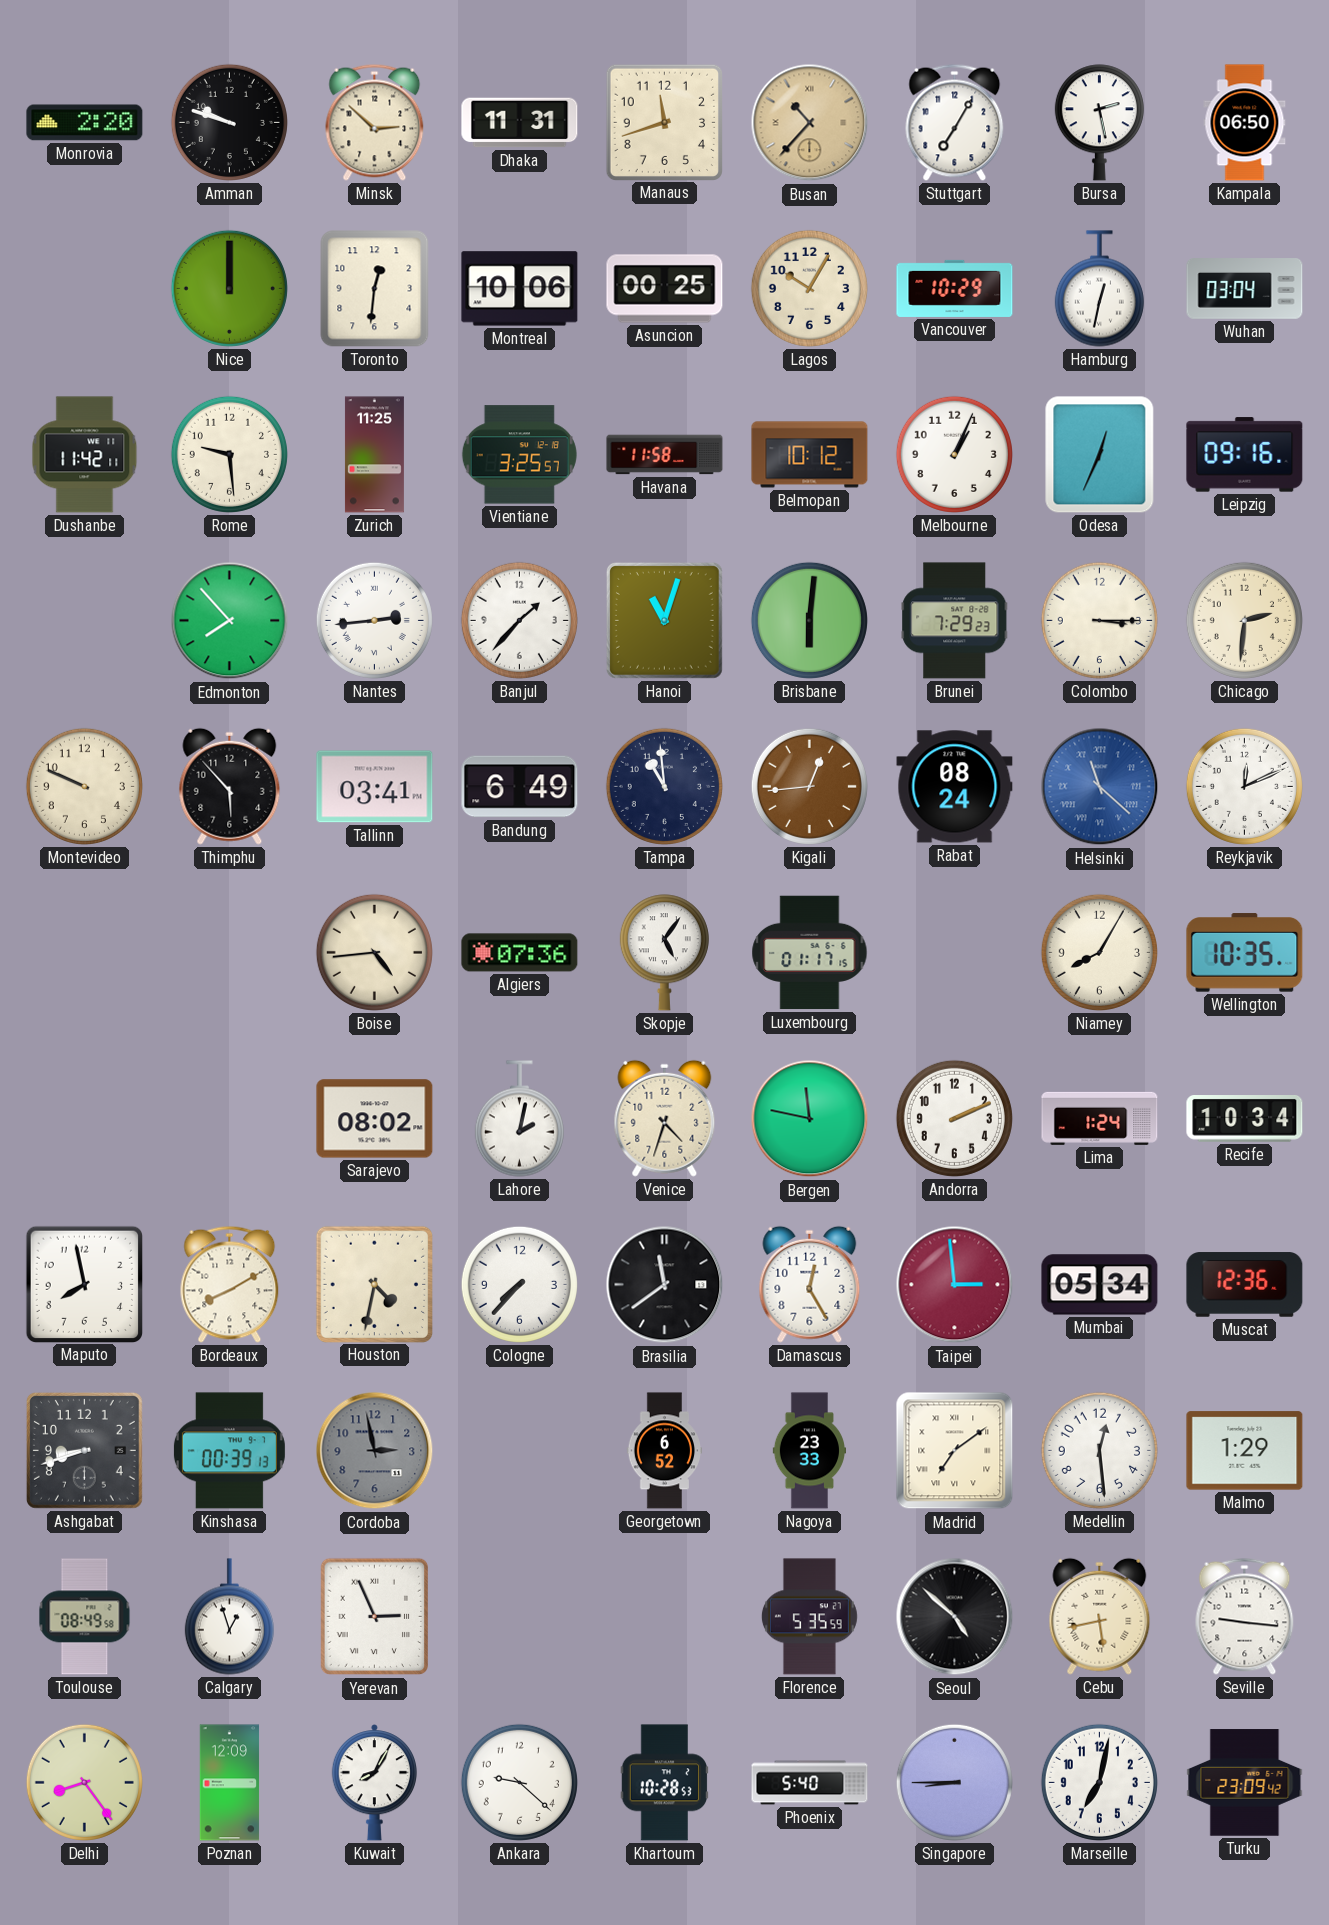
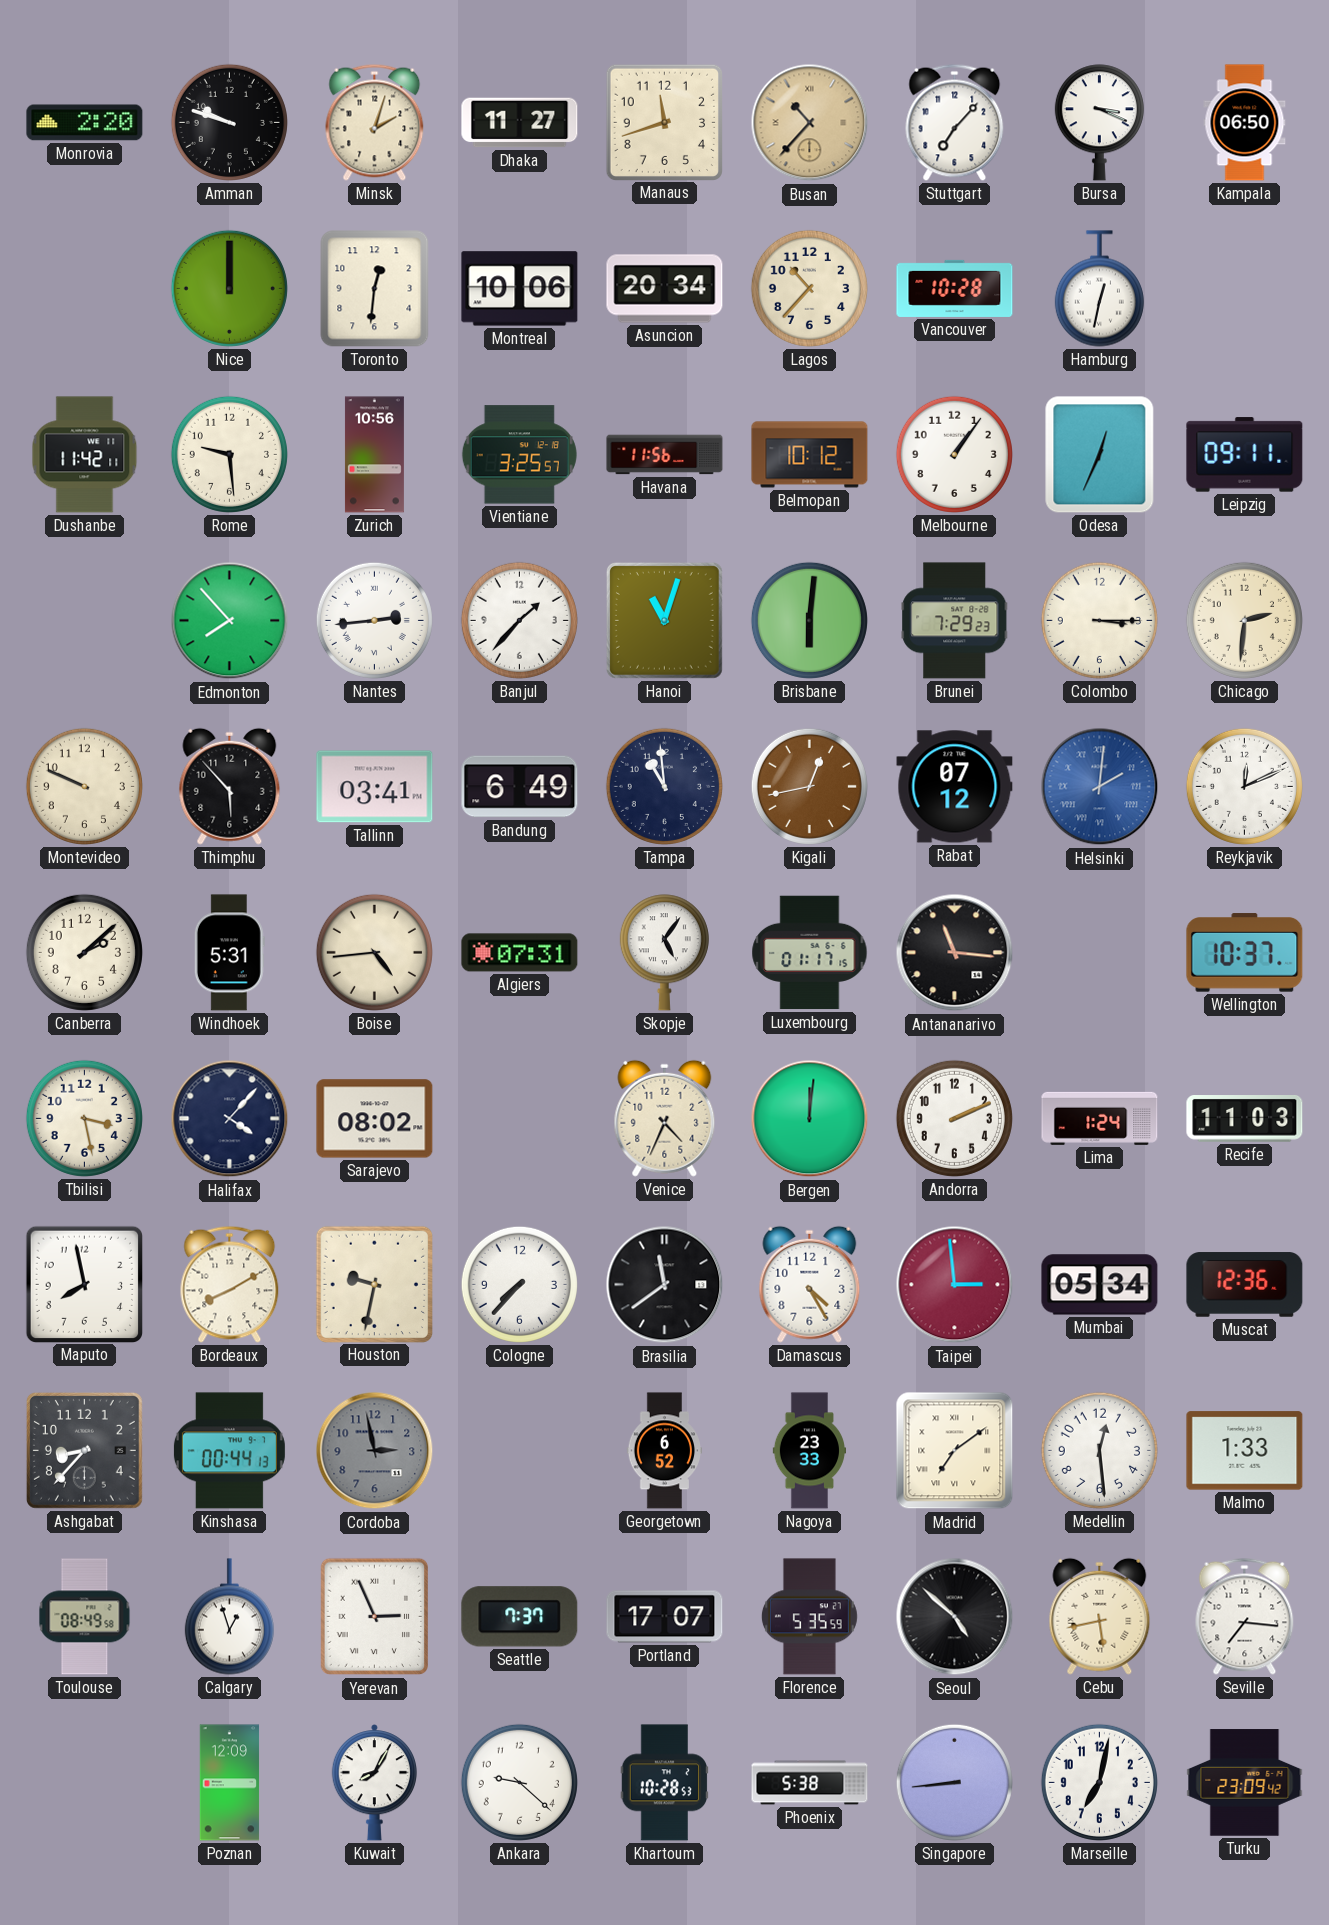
Minsk: 2:52 -> 2:03
Dhaka: 11:31 -> 11:27
Stuttgart: 7:05 -> 7:07
Bursa: 2:28 -> 3:19
Asuncion: 00:25 -> 20:34
Lagos: 10:05 -> 10:37
Vancouver: 10:29 -> 10:28
Wuhan: 03:04 -> none
Zurich: 11:25 -> 10:56
Havana: 11:58 -> 11:56
Melbourne: 1:04 -> 1:06
Leipzig: 09:16 -> 09:11
Kigali: 12:44 -> 12:43
Rabat: 08:24 -> 07:12
Helsinki: 11:22 -> 2:01
Canberra: none -> 2:08
Windhoek: none -> 5:31
Algiers: 07:36 -> 07:31
Antananarivo: none -> 11:16
Niamey: 8:05 -> none
Wellington: 10:35 -> 10:37
Tbilisi: none -> 3:28
Halifax: none -> 4:07
Lahore: 2:02 -> none
Venice: 4:33 -> 4:34
Bergen: 11:47 -> 12:01
Recife: 10:34 -> 11:03
Houston: 4:32 -> 9:32
Damascus: 12:25 -> 4:25
Ashgabat: 8:42 -> 8:37
Kinshasa: 00:39 -> 00:44
Malmo: 1:29 -> 1:33
Seattle: none -> 7:37
Portland: none -> 17:07
Seville: 9:16 -> 7:16
Delhi: 8:24 -> none
Phoenix: 5:40 -> 5:38
Singapore: 8:45 -> 8:44
